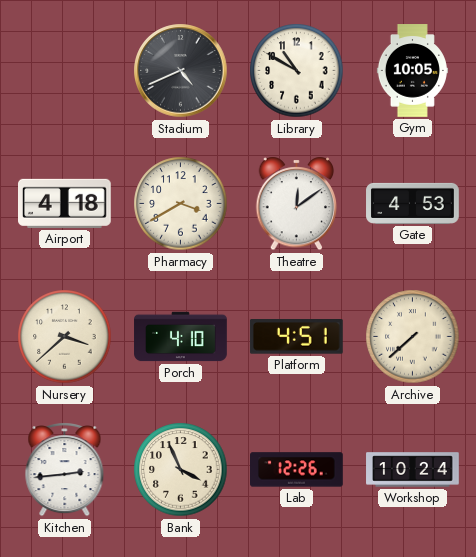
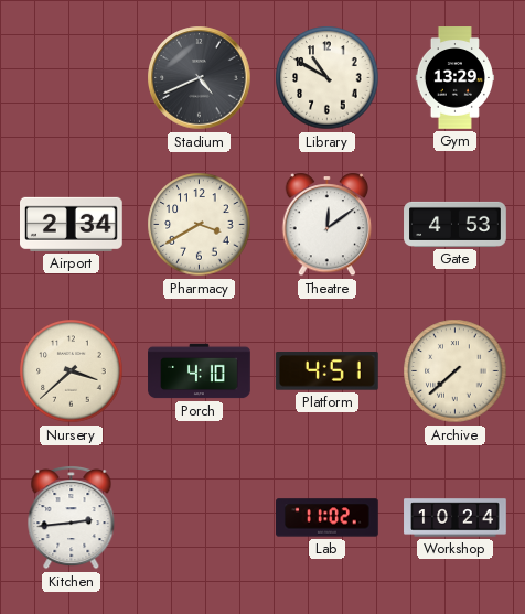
Gym: 10:05 -> 13:29
Airport: 4:18 -> 2:34
Bank: 3:56 -> none
Lab: 12:26 -> 11:02
